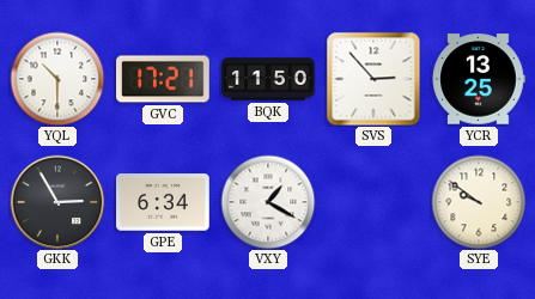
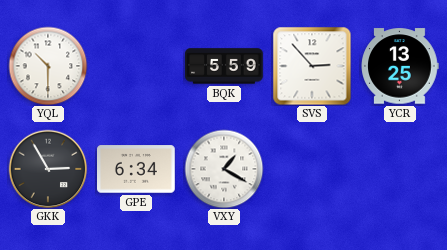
GVC: 17:21 -> none
BQK: 11:50 -> 5:59
SYE: 9:51 -> none
